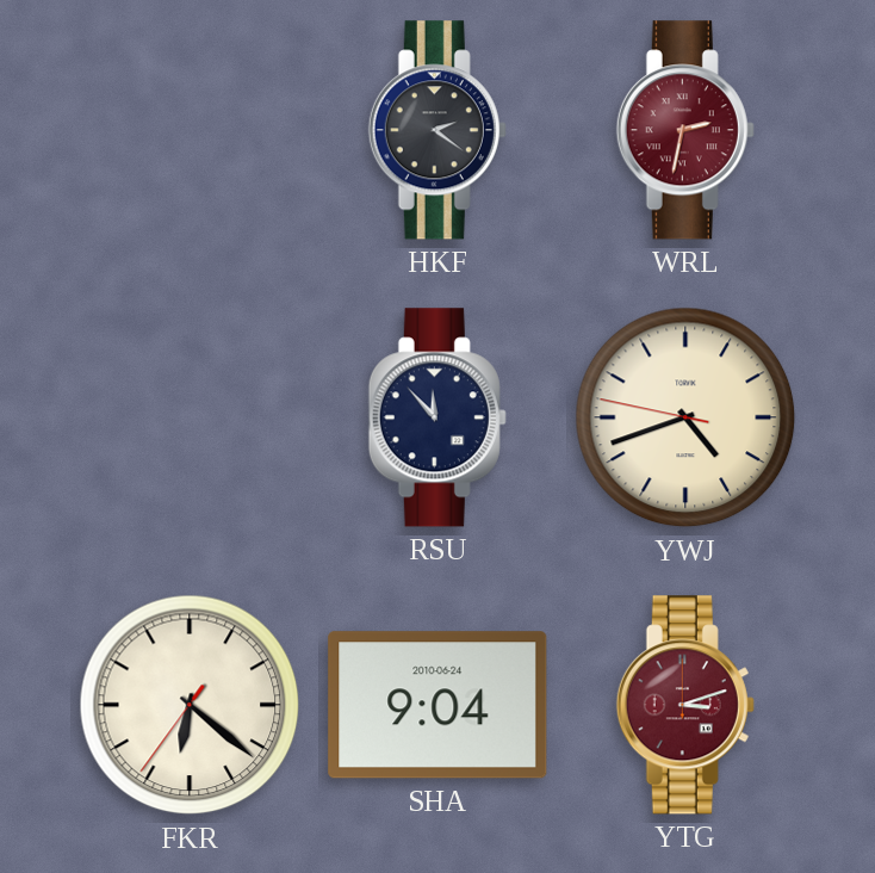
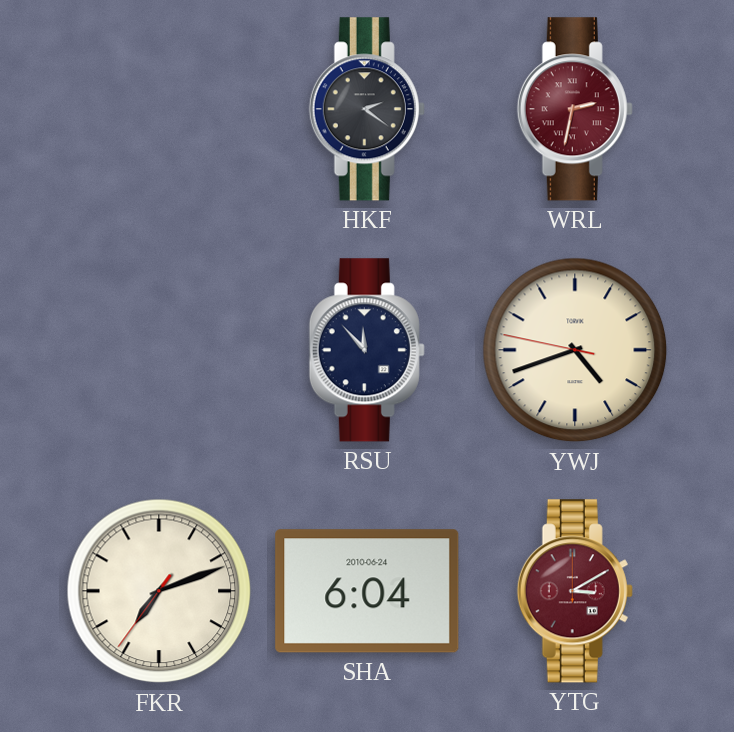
FKR: 6:21 -> 7:11
SHA: 9:04 -> 6:04
YTG: 3:12 -> 3:10
